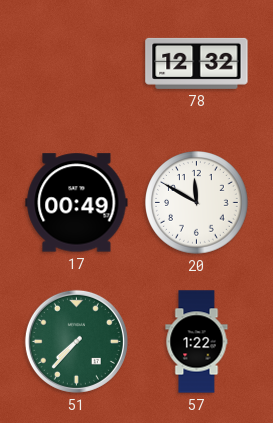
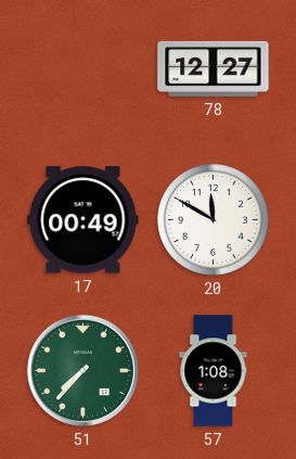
78: 12:32 -> 12:27
57: 1:22 -> 1:08
